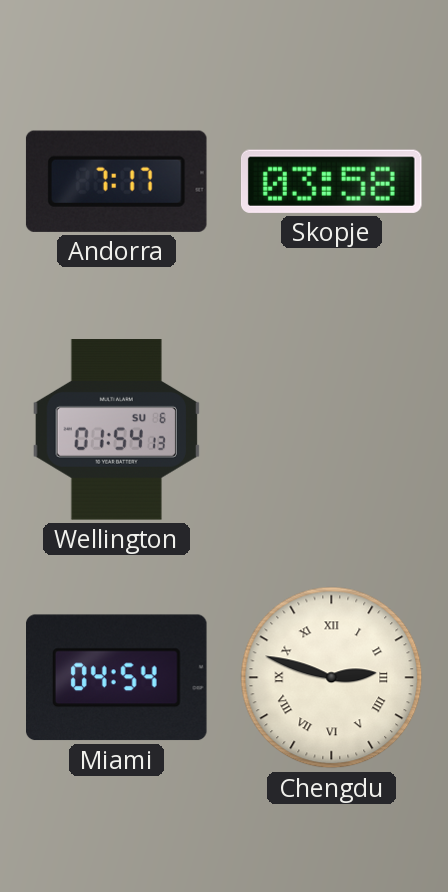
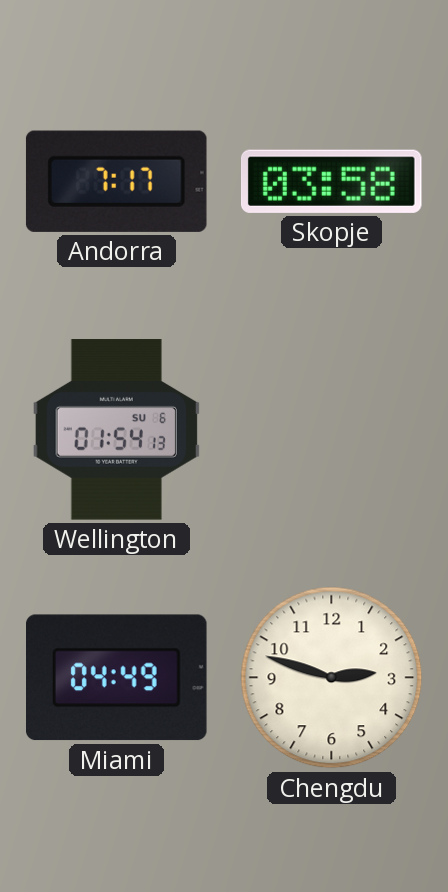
Miami: 04:54 -> 04:49
Chengdu numerals: Roman -> Arabic
